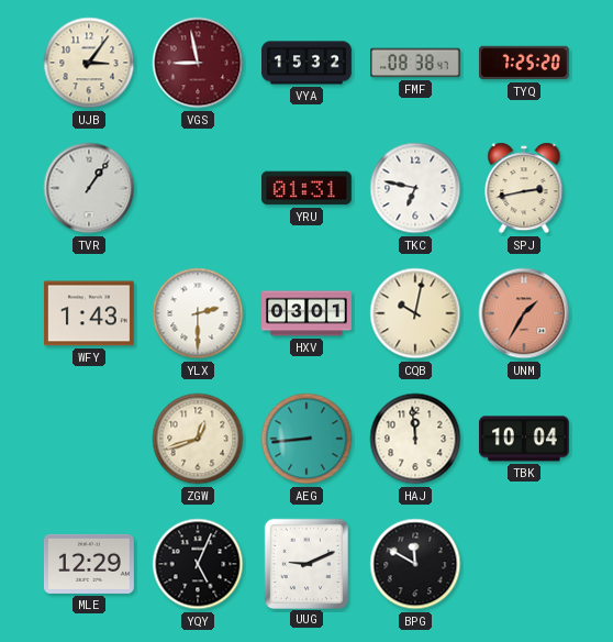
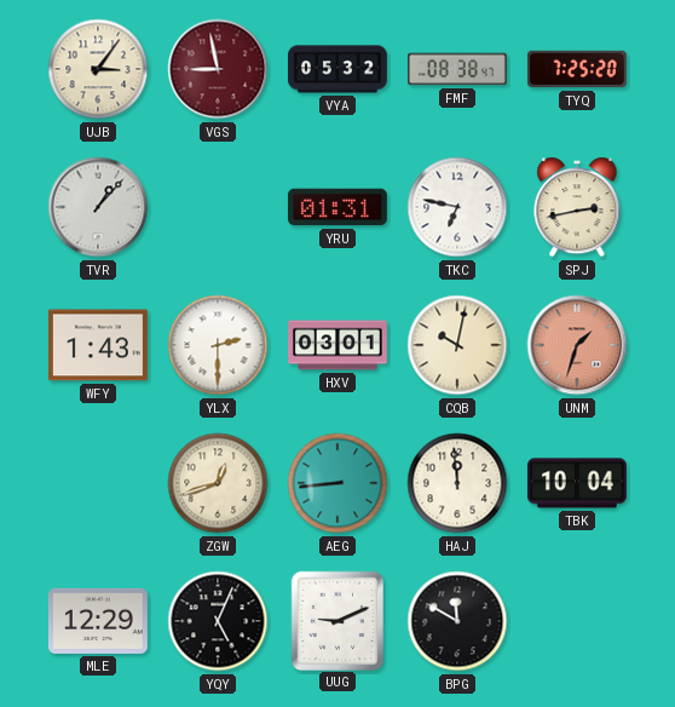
VYA: 15:32 -> 05:32
TVR: 1:06 -> 1:07
UNM: 1:35 -> 1:33
